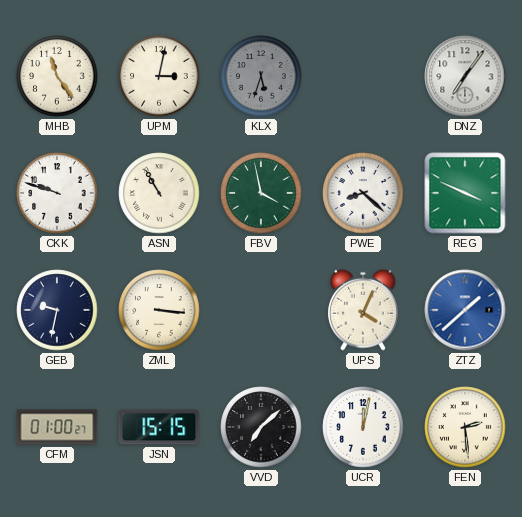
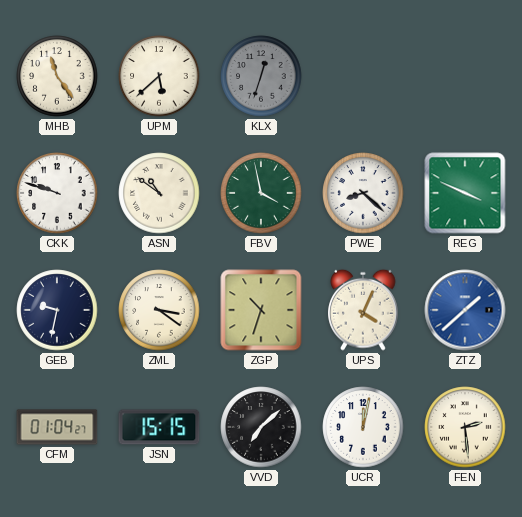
UPM: 3:02 -> 5:38
KLX: 5:33 -> 12:33
DNZ: 7:06 -> none
ASN: 10:55 -> 10:51
ZML: 3:16 -> 3:21
ZGP: none -> 10:33
CFM: 01:00 -> 01:04
